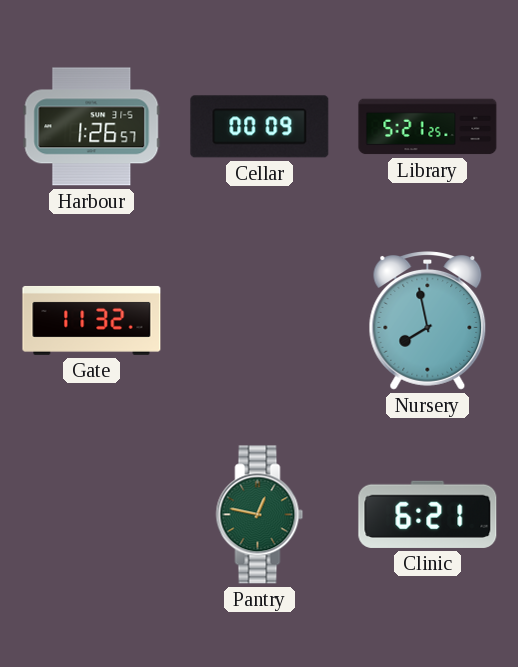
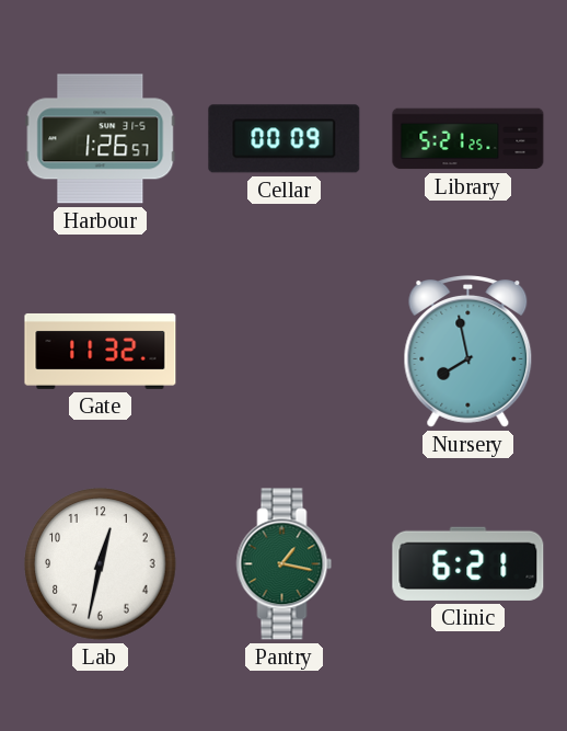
Lab: none -> 12:32
Pantry: 12:47 -> 1:17
